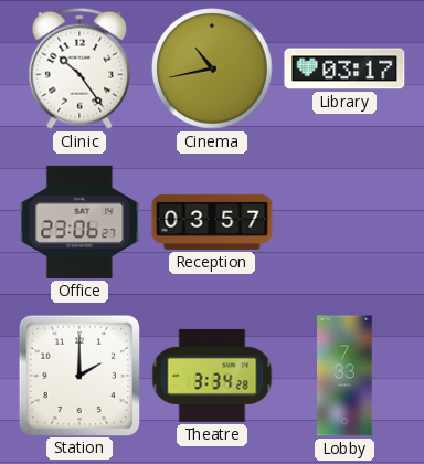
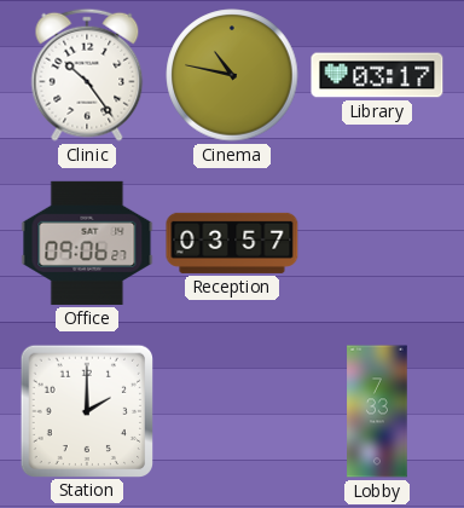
Cinema: 10:43 -> 10:47
Office: 23:06 -> 09:06
Theatre: 3:34 -> none
